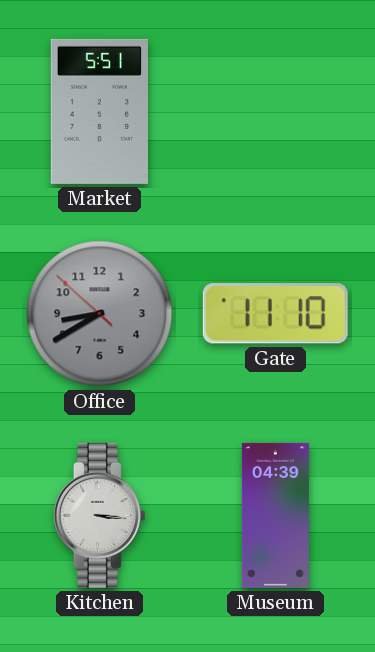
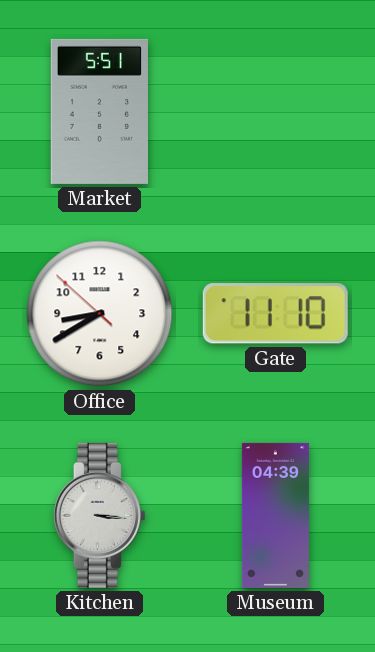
Office dial: grey -> white
